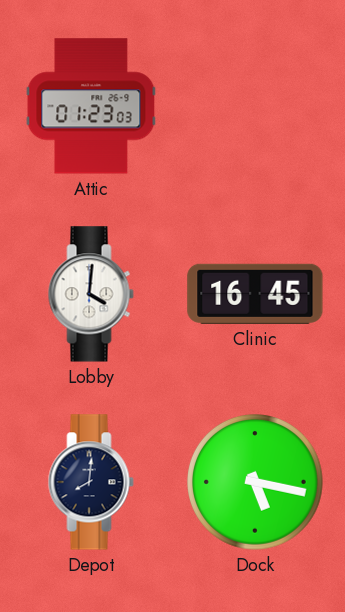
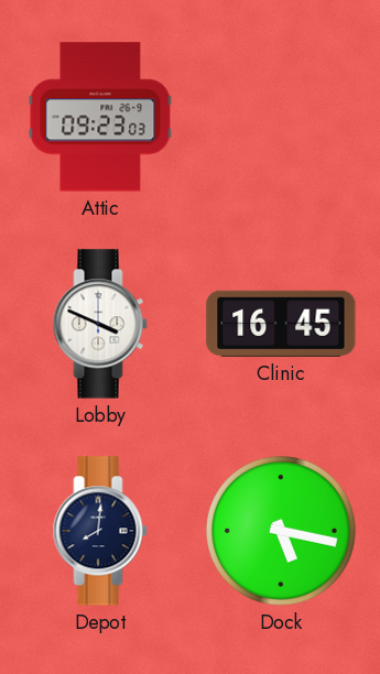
Attic: 01:23 -> 09:23
Lobby: 4:01 -> 3:49
